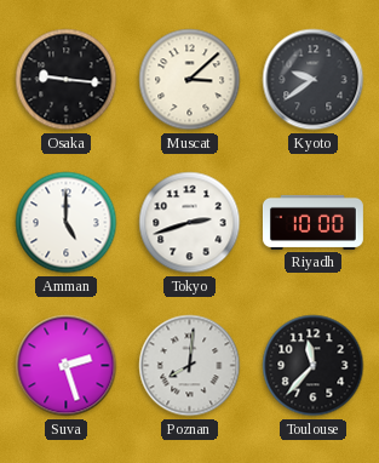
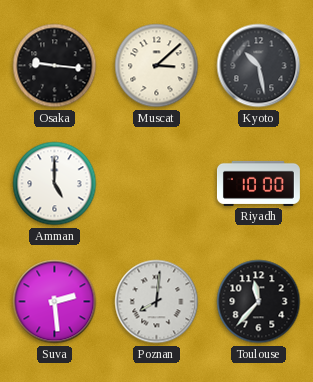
Kyoto: 9:39 -> 10:28
Tokyo: 2:42 -> none
Suva: 2:27 -> 2:29
